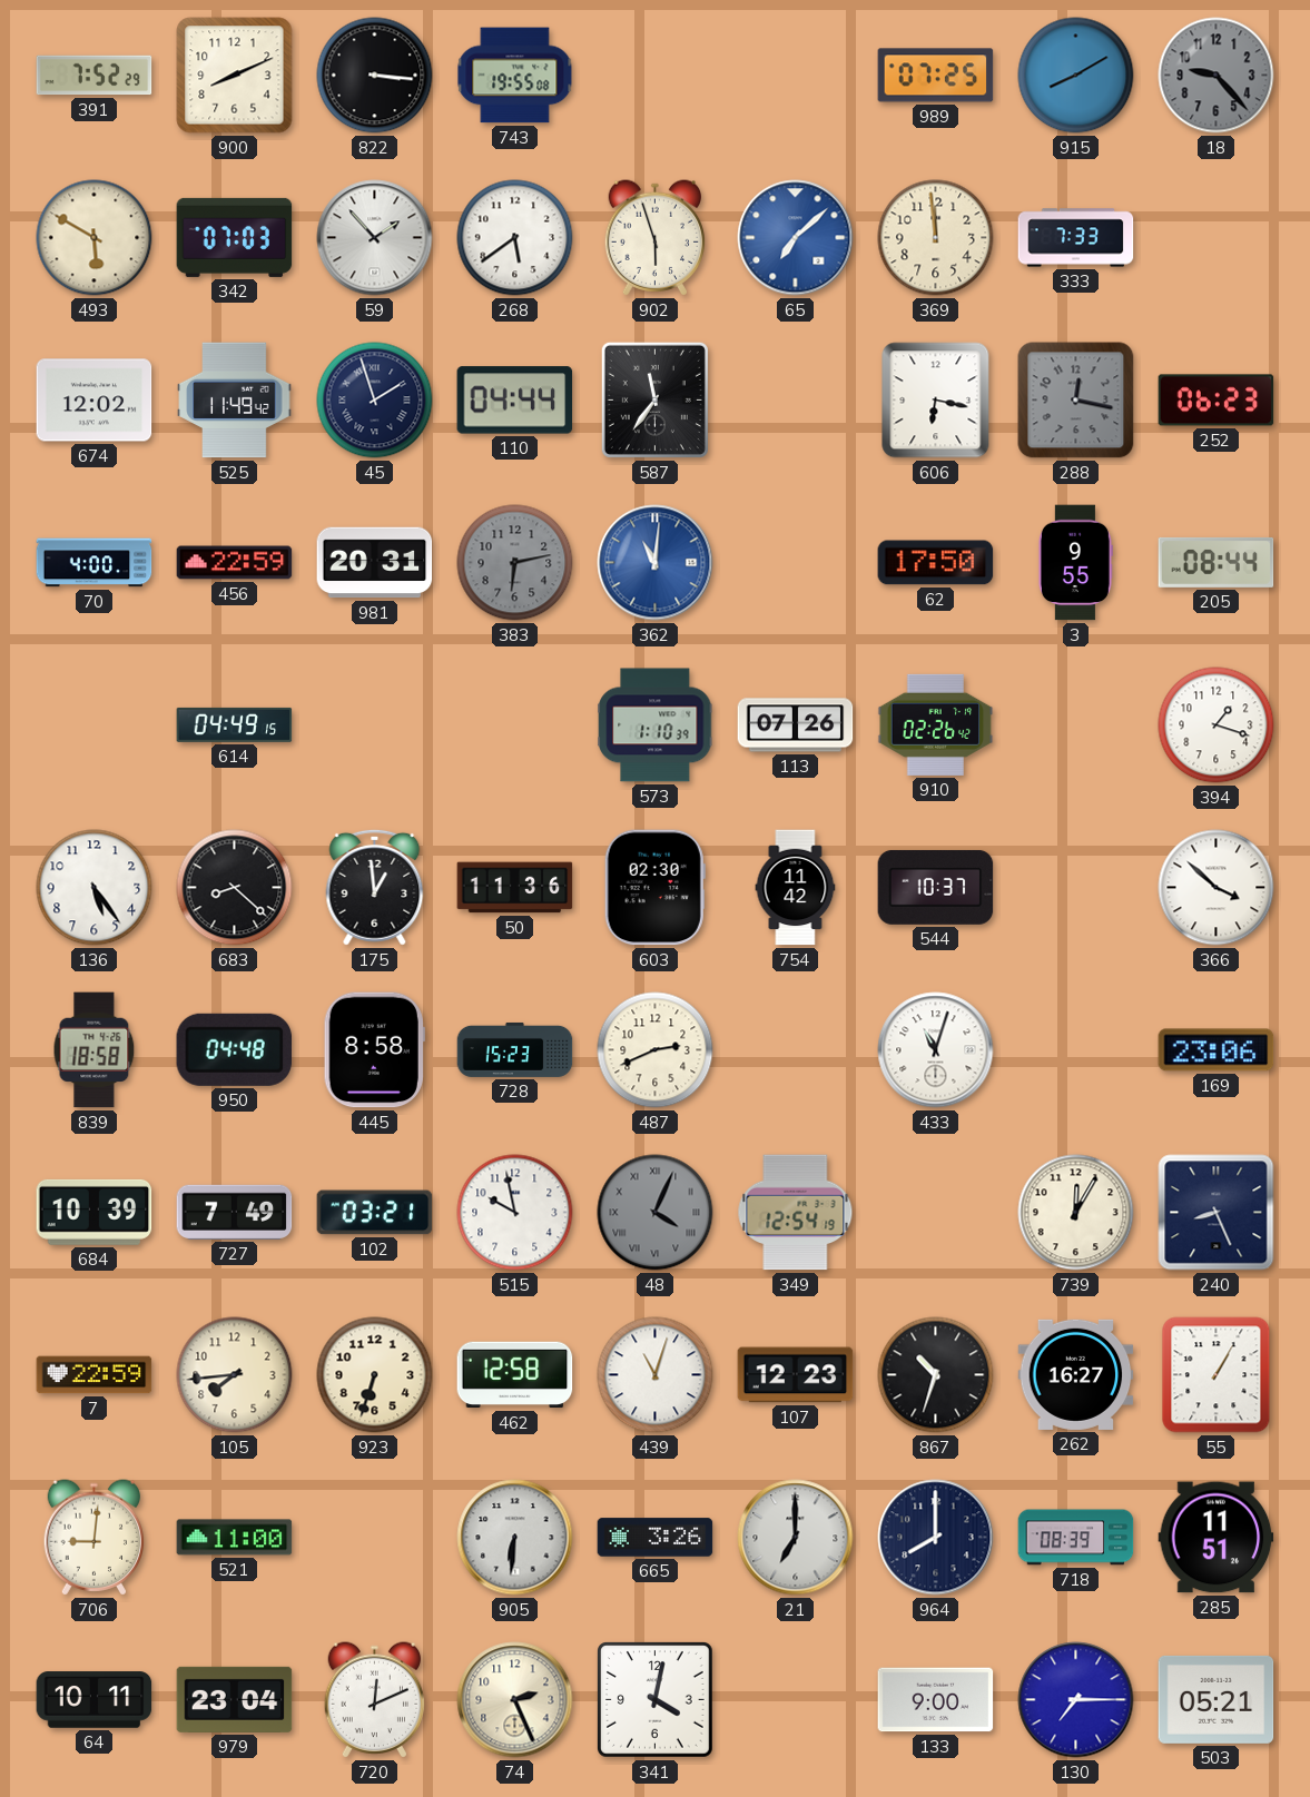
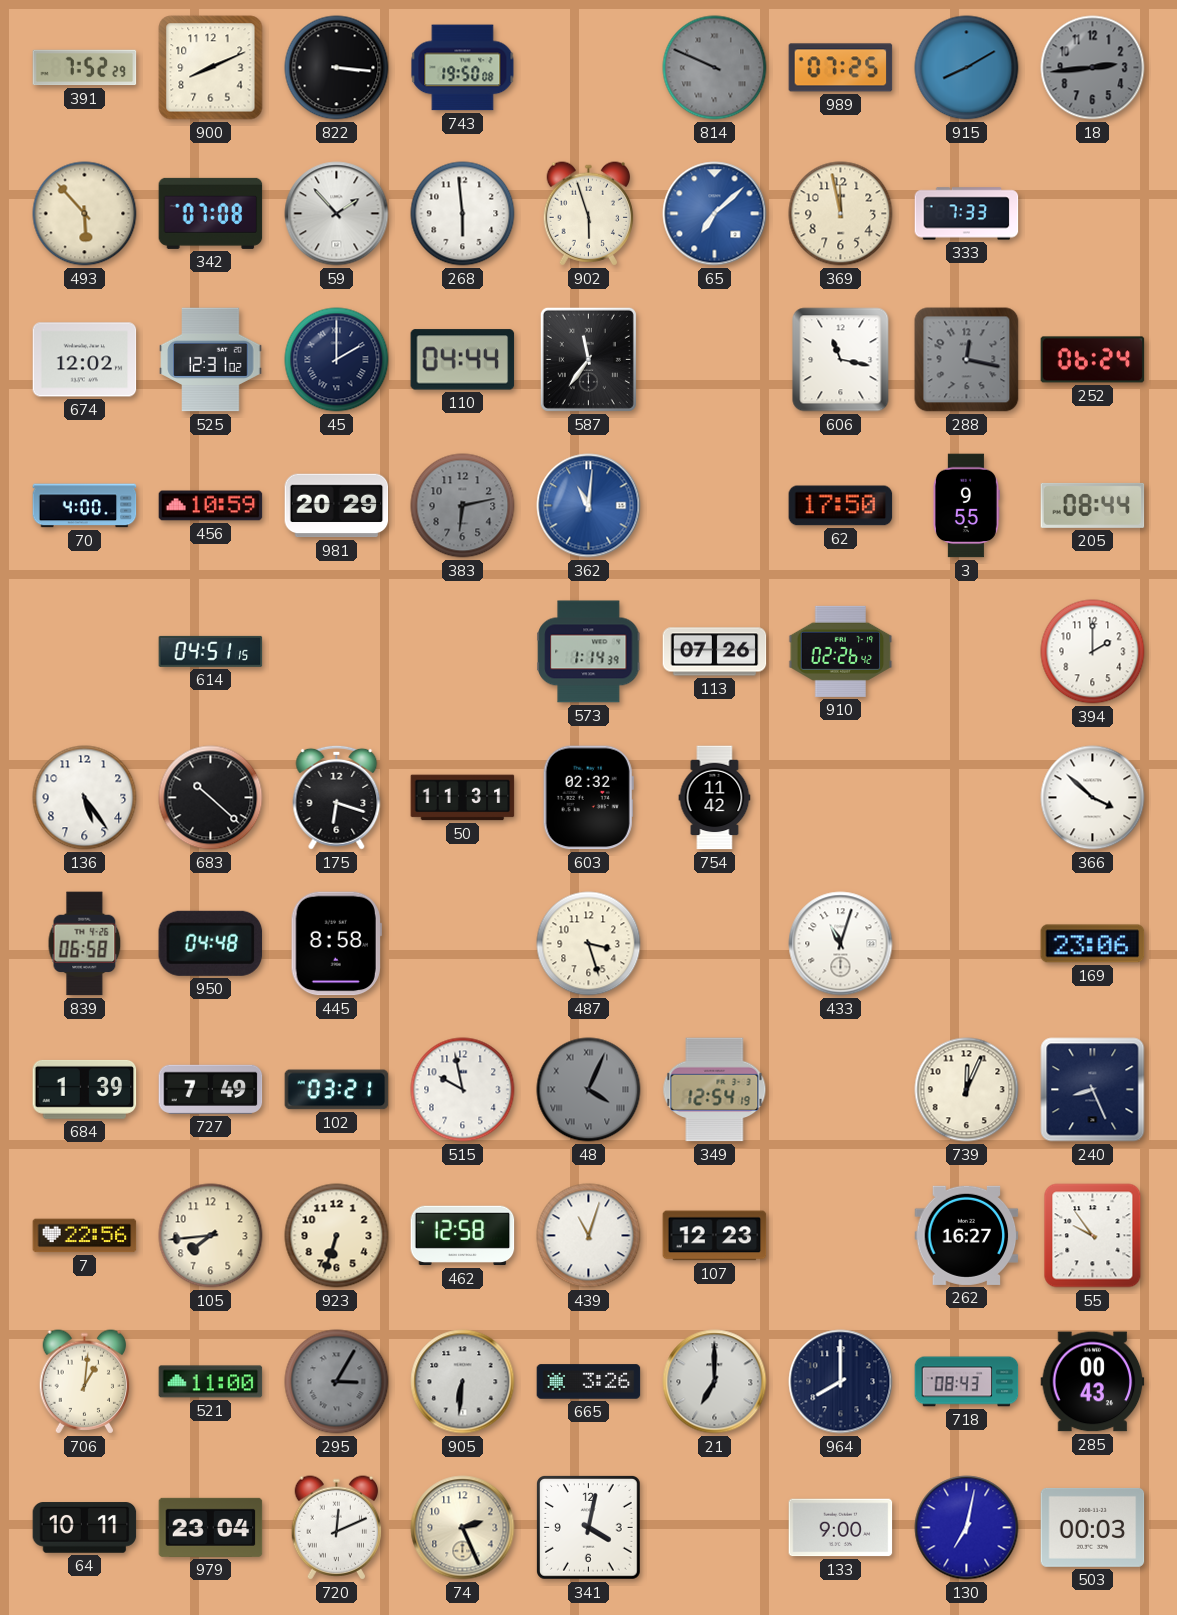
743: 19:55 -> 19:50
814: none -> 9:49
18: 9:23 -> 2:44
493: 5:50 -> 5:53
342: 07:03 -> 07:08
268: 5:39 -> 5:59
369: 11:59 -> 11:58
525: 11:49 -> 12:31
45: 1:57 -> 2:00
606: 6:17 -> 11:17
252: 06:23 -> 06:24
456: 22:59 -> 10:59
981: 20:31 -> 20:29
614: 04:49 -> 04:51
573: 1:10 -> 1:14
394: 1:18 -> 2:00
683: 8:22 -> 10:22
175: 12:59 -> 6:18
50: 11:36 -> 11:31
603: 02:30 -> 02:32
544: 10:37 -> none
839: 18:58 -> 06:58
728: 15:23 -> none
487: 2:41 -> 3:27
684: 10:39 -> 1:39
739: 12:05 -> 12:04
7: 22:59 -> 22:56
867: 10:33 -> none
55: 1:05 -> 9:54
706: 9:01 -> 1:01
295: none -> 3:05
718: 08:39 -> 08:43
285: 11:51 -> 00:43
130: 7:15 -> 7:02
503: 05:21 -> 00:03
